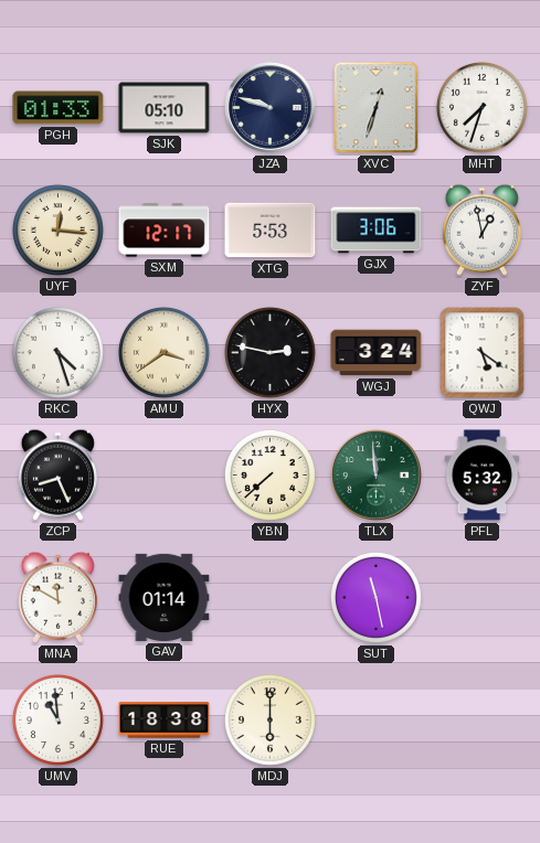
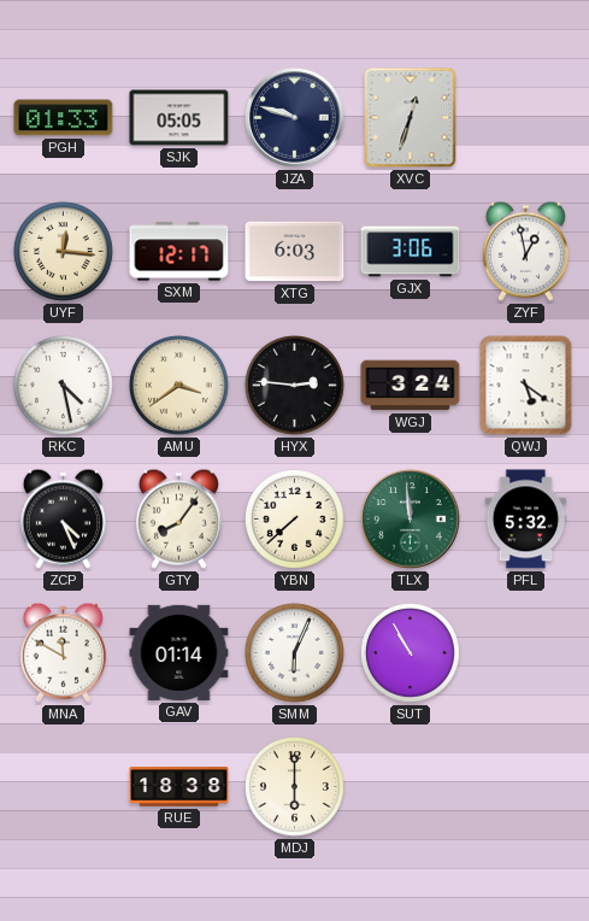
SJK: 05:10 -> 05:05
MHT: 7:33 -> none
XTG: 5:53 -> 6:03
RKC: 4:27 -> 4:28
HYX: 2:47 -> 2:46
ZCP: 8:26 -> 4:26
GTY: none -> 8:06
SMM: none -> 6:04
SUT: 11:28 -> 10:55
UMV: 10:59 -> none
